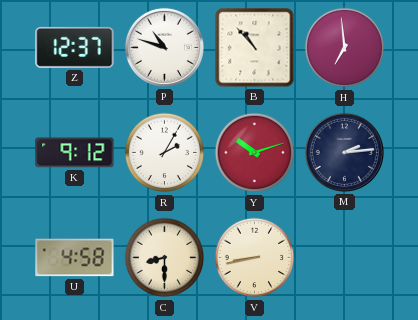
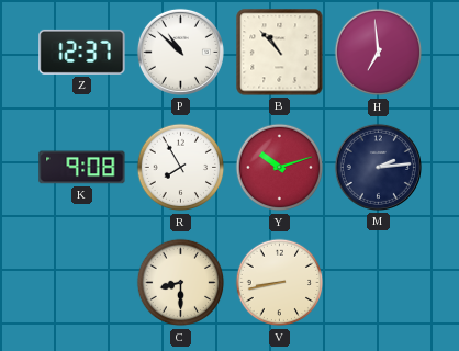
P: 10:48 -> 10:52
K: 9:12 -> 9:08
R: 2:05 -> 7:55
U: 4:58 -> none
